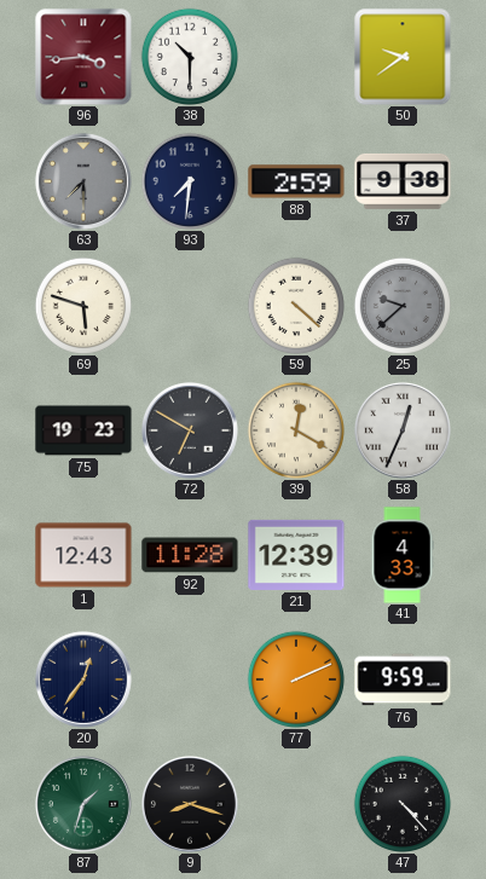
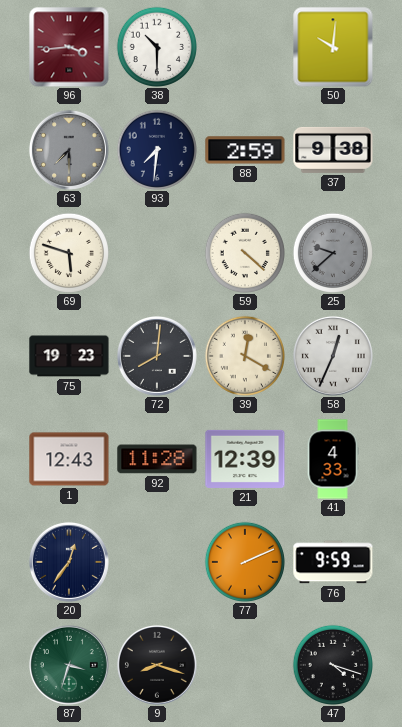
50: 9:39 -> 10:01
72: 6:50 -> 8:01
87: 1:33 -> 3:33
47: 4:23 -> 4:18
